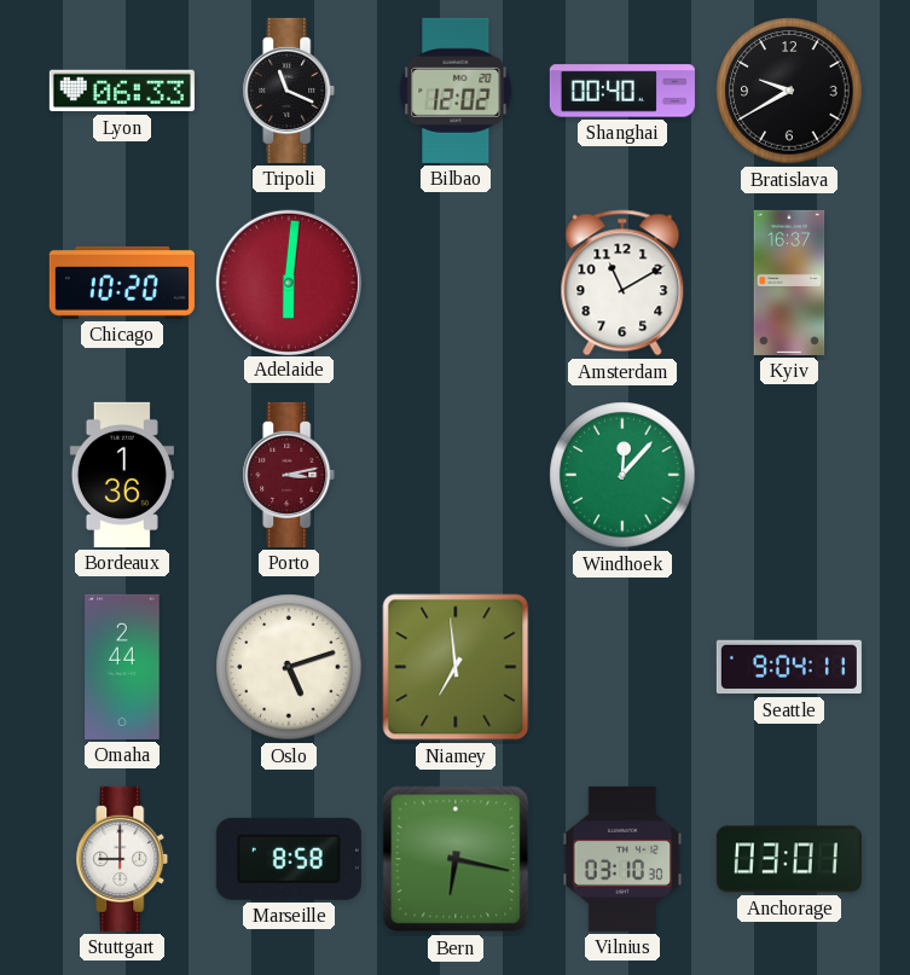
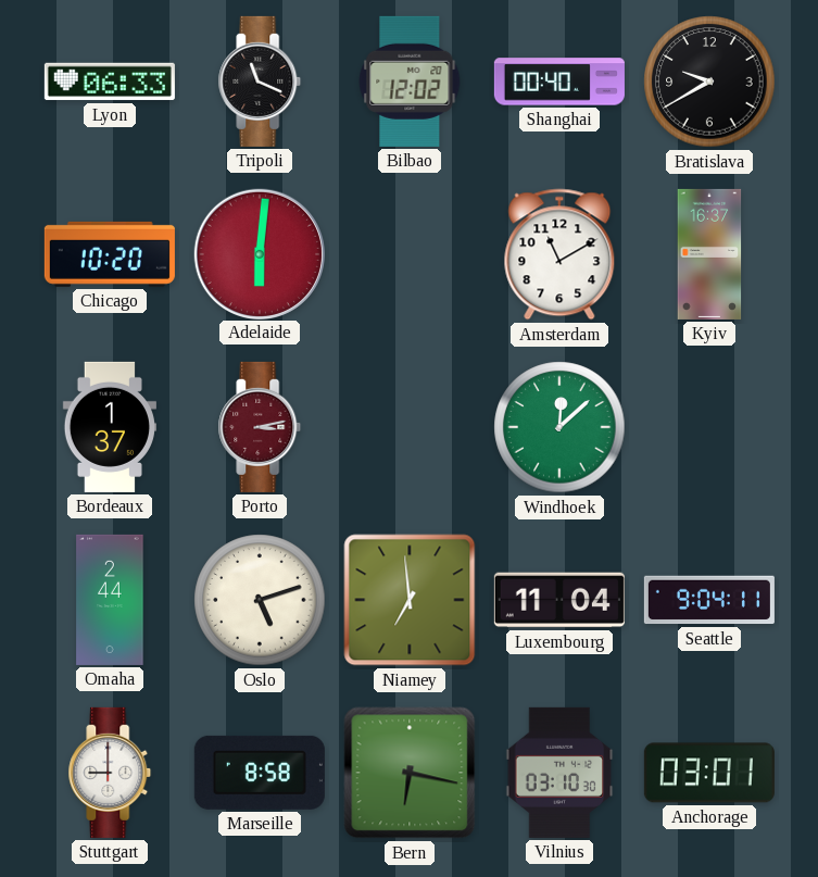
Bordeaux: 1:36 -> 1:37
Windhoek: 12:07 -> 12:08
Luxembourg: none -> 11:04
